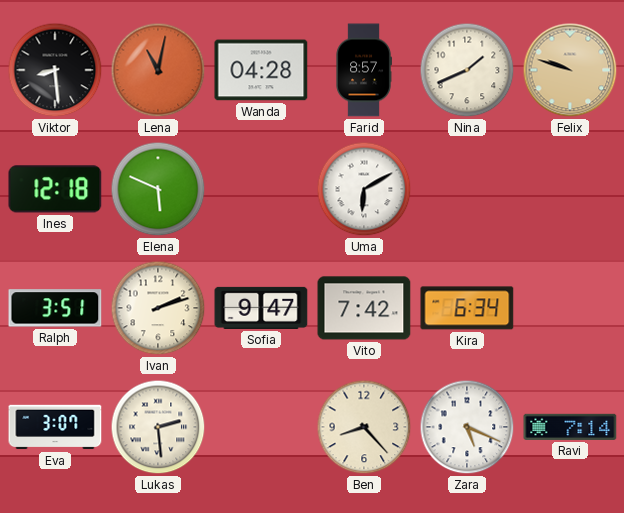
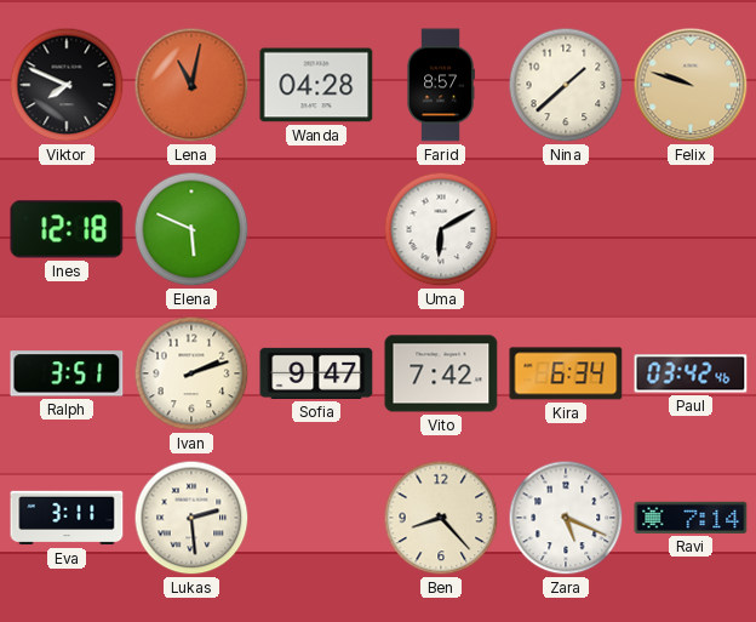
Viktor: 8:29 -> 7:49
Nina: 1:41 -> 1:38
Paul: none -> 03:42
Eva: 3:07 -> 3:11
